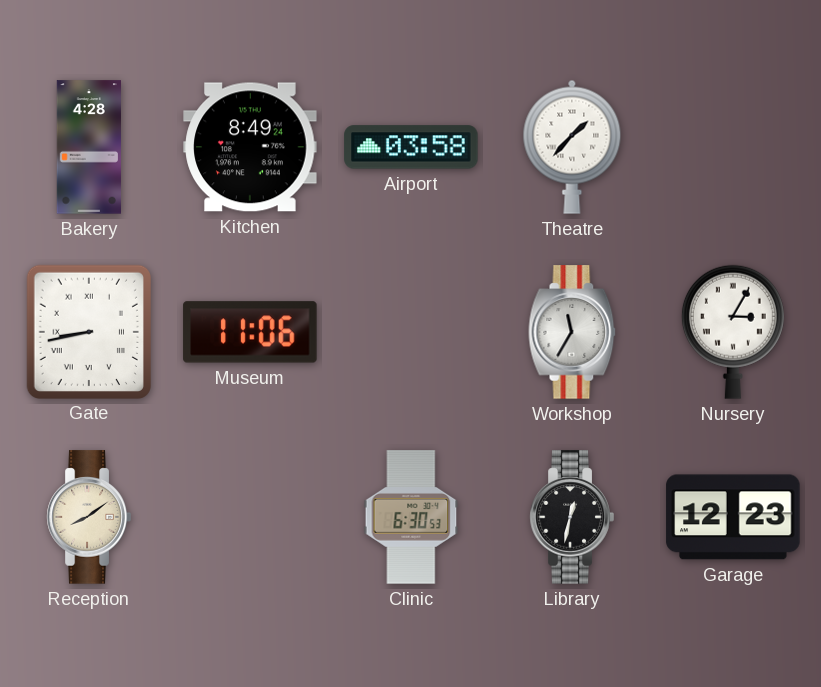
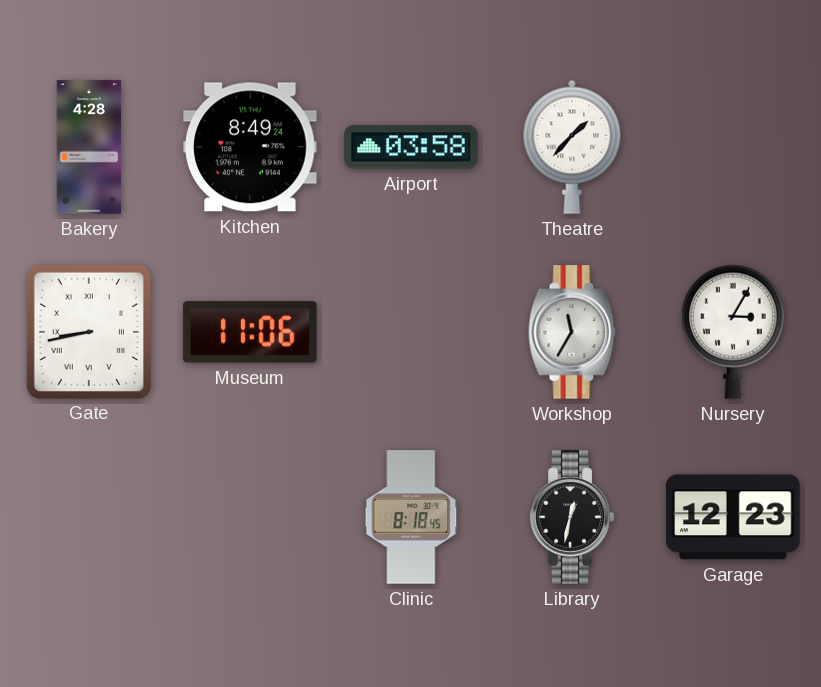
Reception: 8:09 -> none
Clinic: 6:30 -> 8:18
